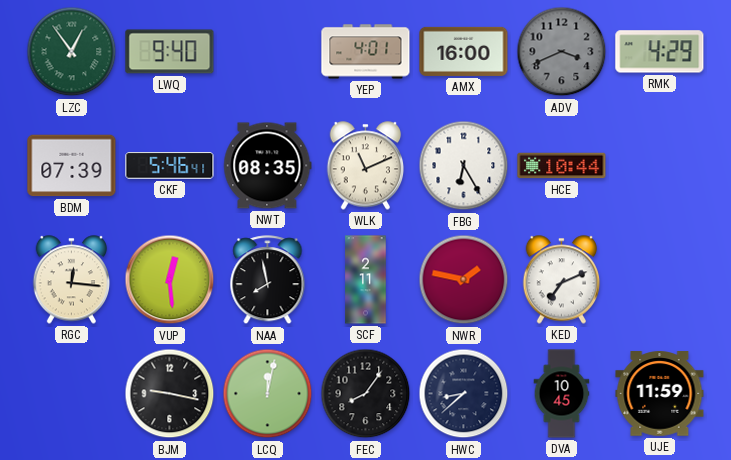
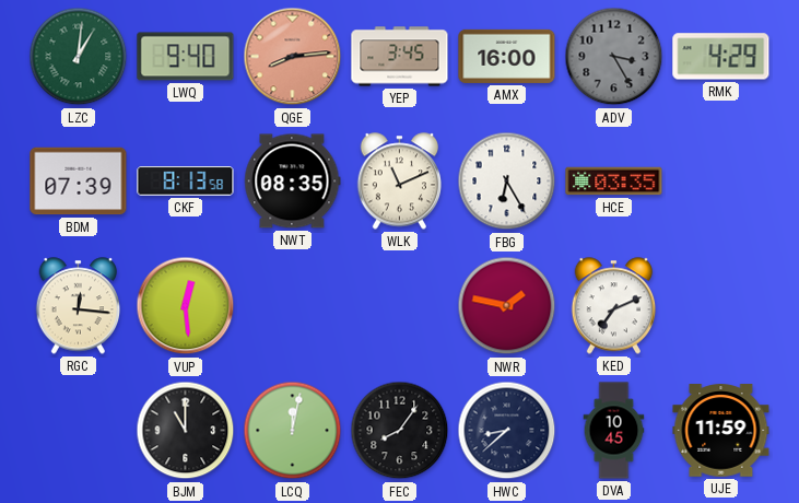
LZC: 12:54 -> 1:01
QGE: none -> 8:14
YEP: 4:01 -> 3:45
ADV: 3:41 -> 3:25
CKF: 5:46 -> 8:13
HCE: 10:44 -> 03:35
NAA: 7:58 -> none
SCF: 2:11 -> none
BJM: 9:17 -> 11:00
